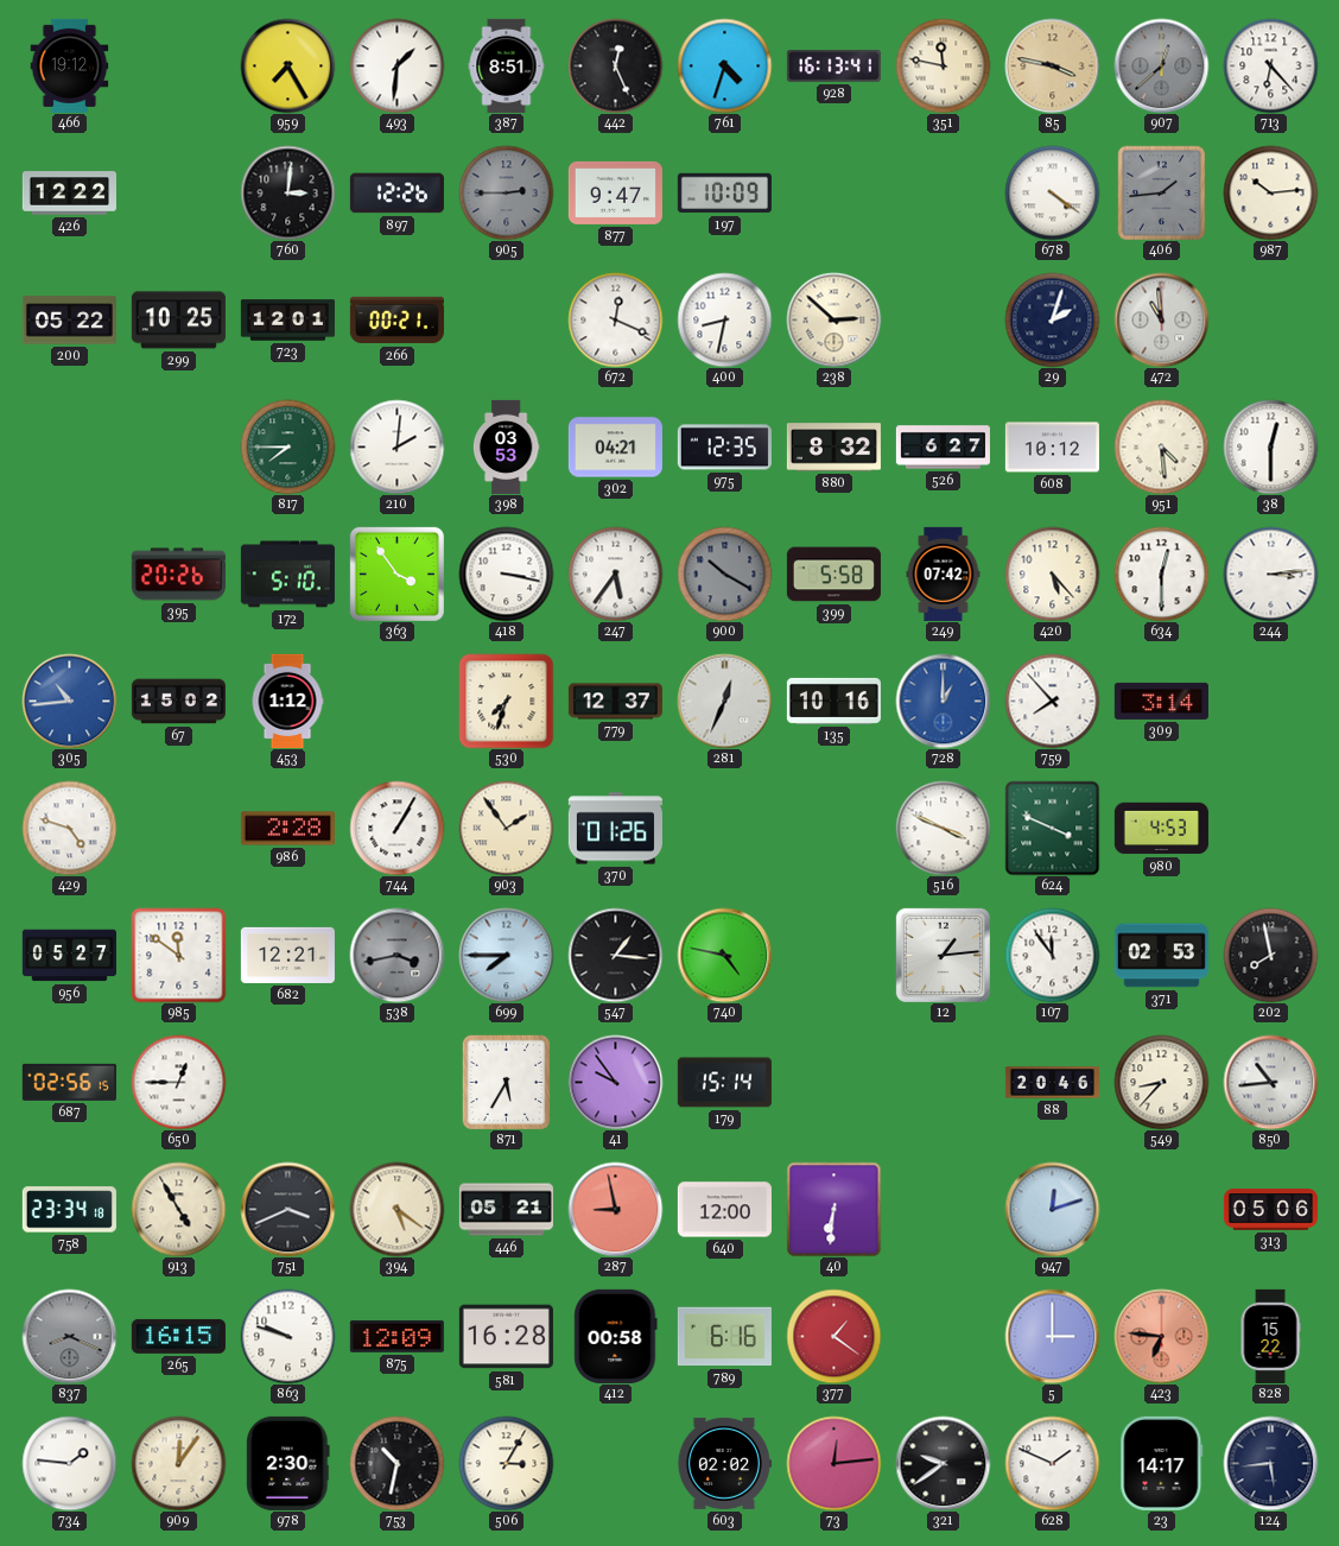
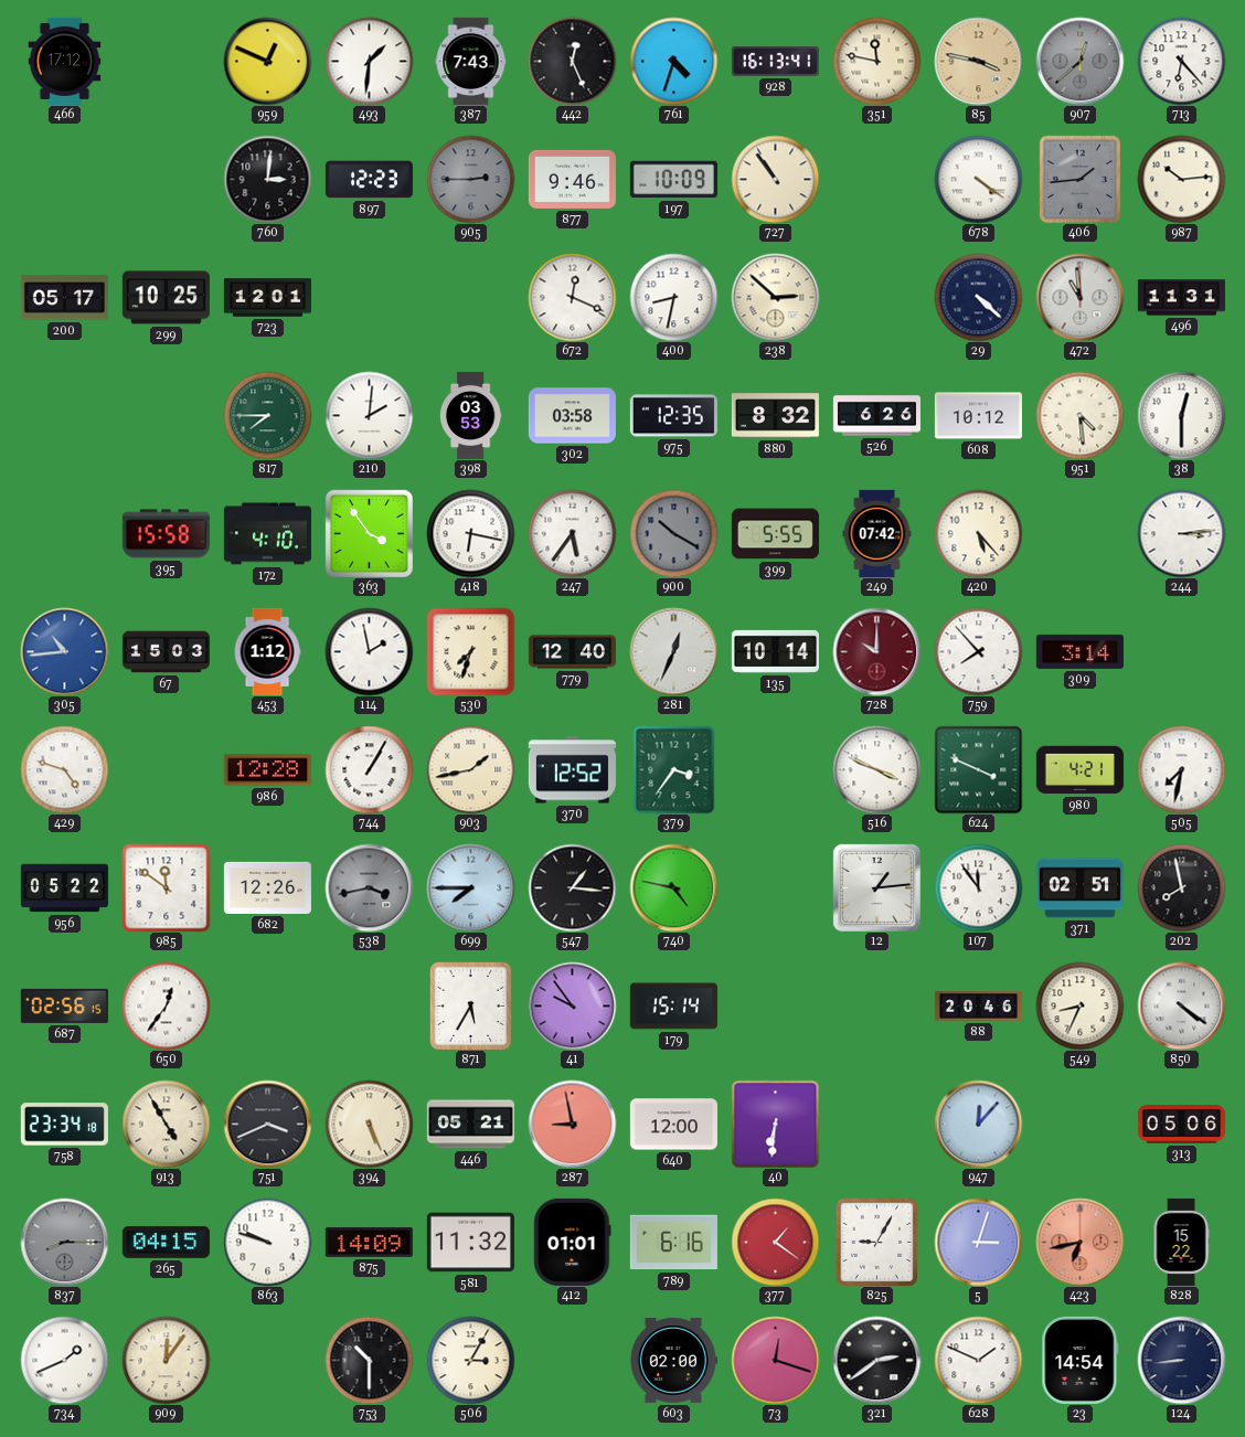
466: 19:12 -> 17:12
959: 7:25 -> 12:49
387: 8:51 -> 7:43
426: 12:22 -> none
897: 12:26 -> 12:23
877: 9:47 -> 9:46
727: none -> 10:54
200: 05:22 -> 05:17
266: 00:21 -> none
29: 2:03 -> 4:22
496: none -> 11:31
302: 04:21 -> 03:58
526: 6:27 -> 6:26
395: 20:26 -> 15:58
172: 5:10 -> 4:10
418: 3:17 -> 6:17
399: 5:58 -> 5:55
634: 12:30 -> none
67: 15:02 -> 15:03
114: none -> 1:58
779: 12:37 -> 12:40
135: 10:16 -> 10:14
728: 1:00 -> 10:00
728 dial: blue -> burgundy
986: 2:28 -> 12:28
903: 1:54 -> 1:43
370: 01:26 -> 12:52
379: none -> 3:36
980: 4:53 -> 4:21
505: none -> 7:32
956: 05:27 -> 05:22
682: 12:21 -> 12:26
371: 02:53 -> 02:51
650: 12:45 -> 12:36
549: 8:37 -> 8:34
850: 10:44 -> 4:21
394: 5:21 -> 5:26
947: 12:12 -> 12:07
837: 8:19 -> 8:15
265: 16:15 -> 04:15
875: 12:09 -> 14:09
581: 16:28 -> 11:32
412: 00:58 -> 01:01
825: none -> 9:05
5: 3:00 -> 3:03
423: 6:46 -> 6:43
734: 1:46 -> 1:41
978: 2:30 -> none
753: 10:32 -> 10:30
603: 02:02 -> 02:00
73: 12:14 -> 12:18
321: 9:39 -> 2:39
23: 14:17 -> 14:54
124: 5:44 -> 8:44
